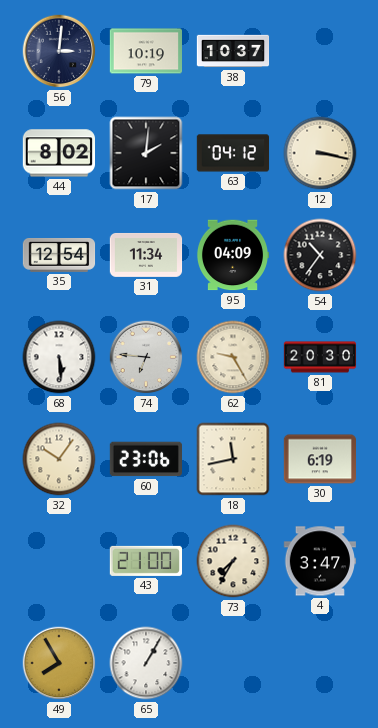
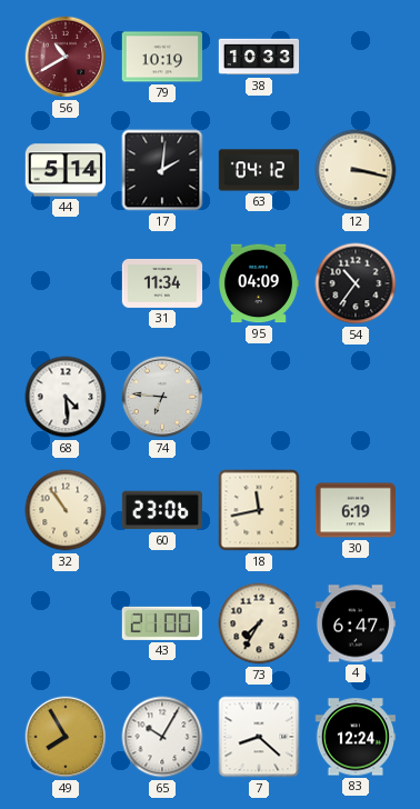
56: 3:01 -> 10:40
56 dial: navy -> burgundy
38: 10:37 -> 10:33
44: 8:02 -> 5:14
35: 12:54 -> none
68: 5:29 -> 4:29
62: 9:25 -> none
81: 20:30 -> none
32: 10:06 -> 10:54
4: 3:47 -> 6:47
65: 1:05 -> 10:05
7: none -> 8:22
83: none -> 12:24
